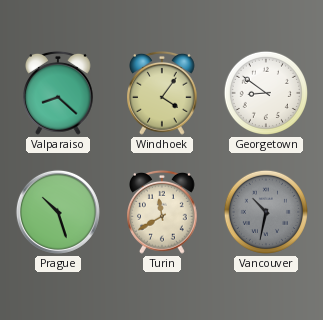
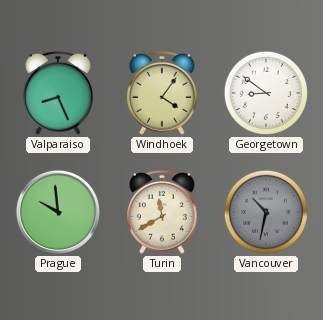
Valparaiso: 8:22 -> 8:26
Prague: 10:27 -> 9:59
